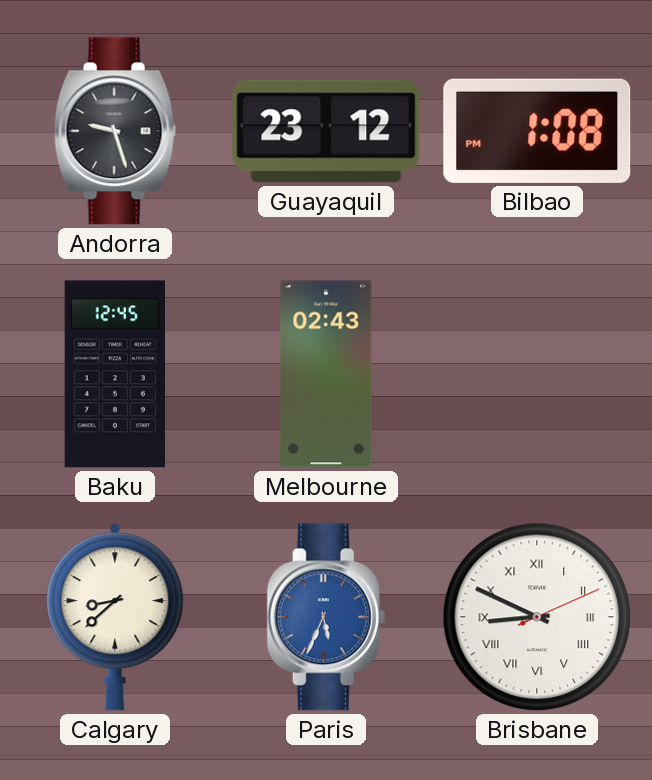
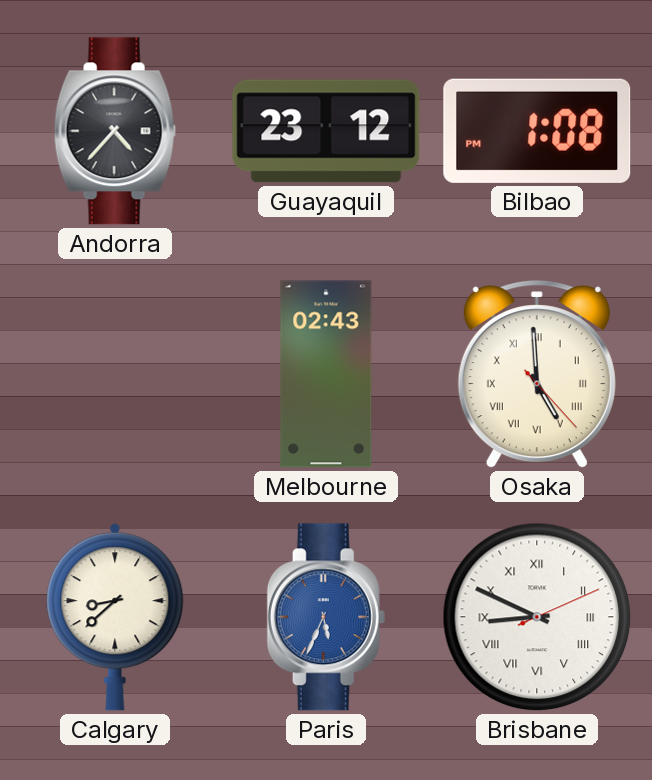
Andorra: 9:27 -> 4:37
Baku: 12:45 -> none
Osaka: none -> 4:59
